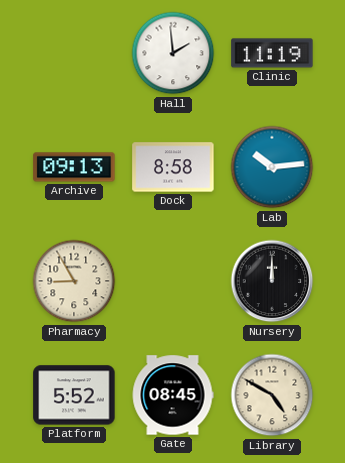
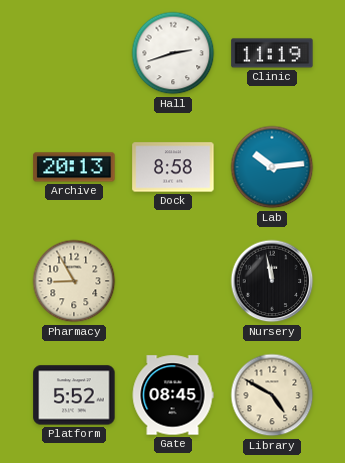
Hall: 1:59 -> 2:42
Archive: 09:13 -> 20:13
Nursery: 12:00 -> 11:58
